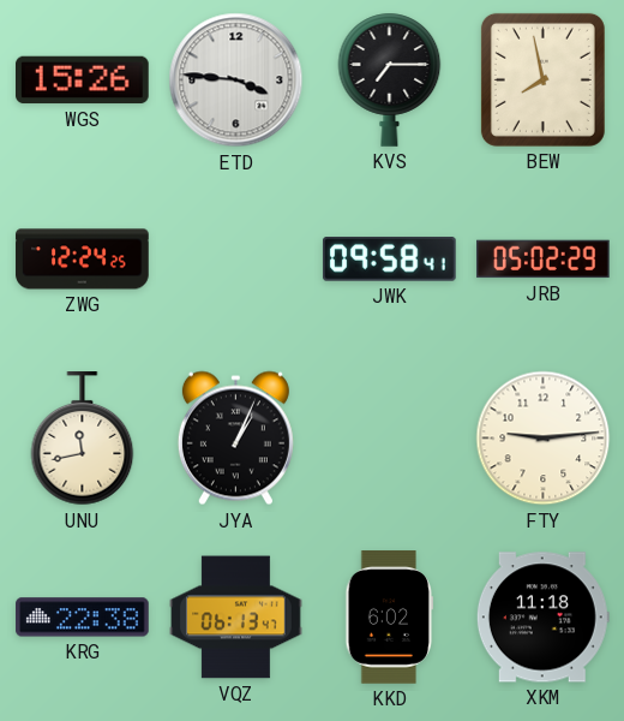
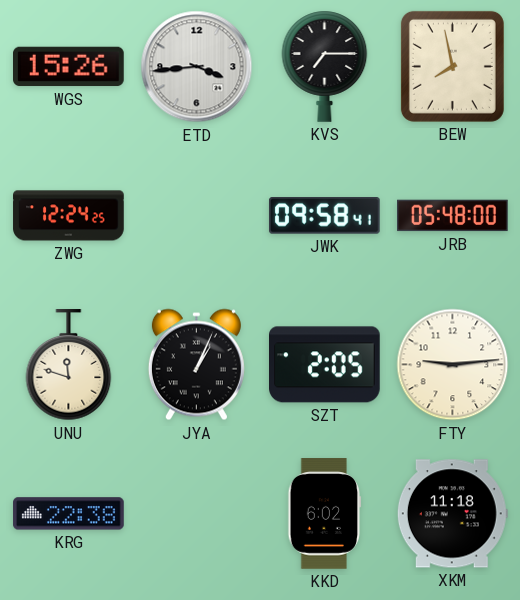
ETD: 3:46 -> 3:44
JRB: 05:02 -> 05:48
UNU: 11:43 -> 11:48
SZT: none -> 2:05
VQZ: 06:13 -> none
